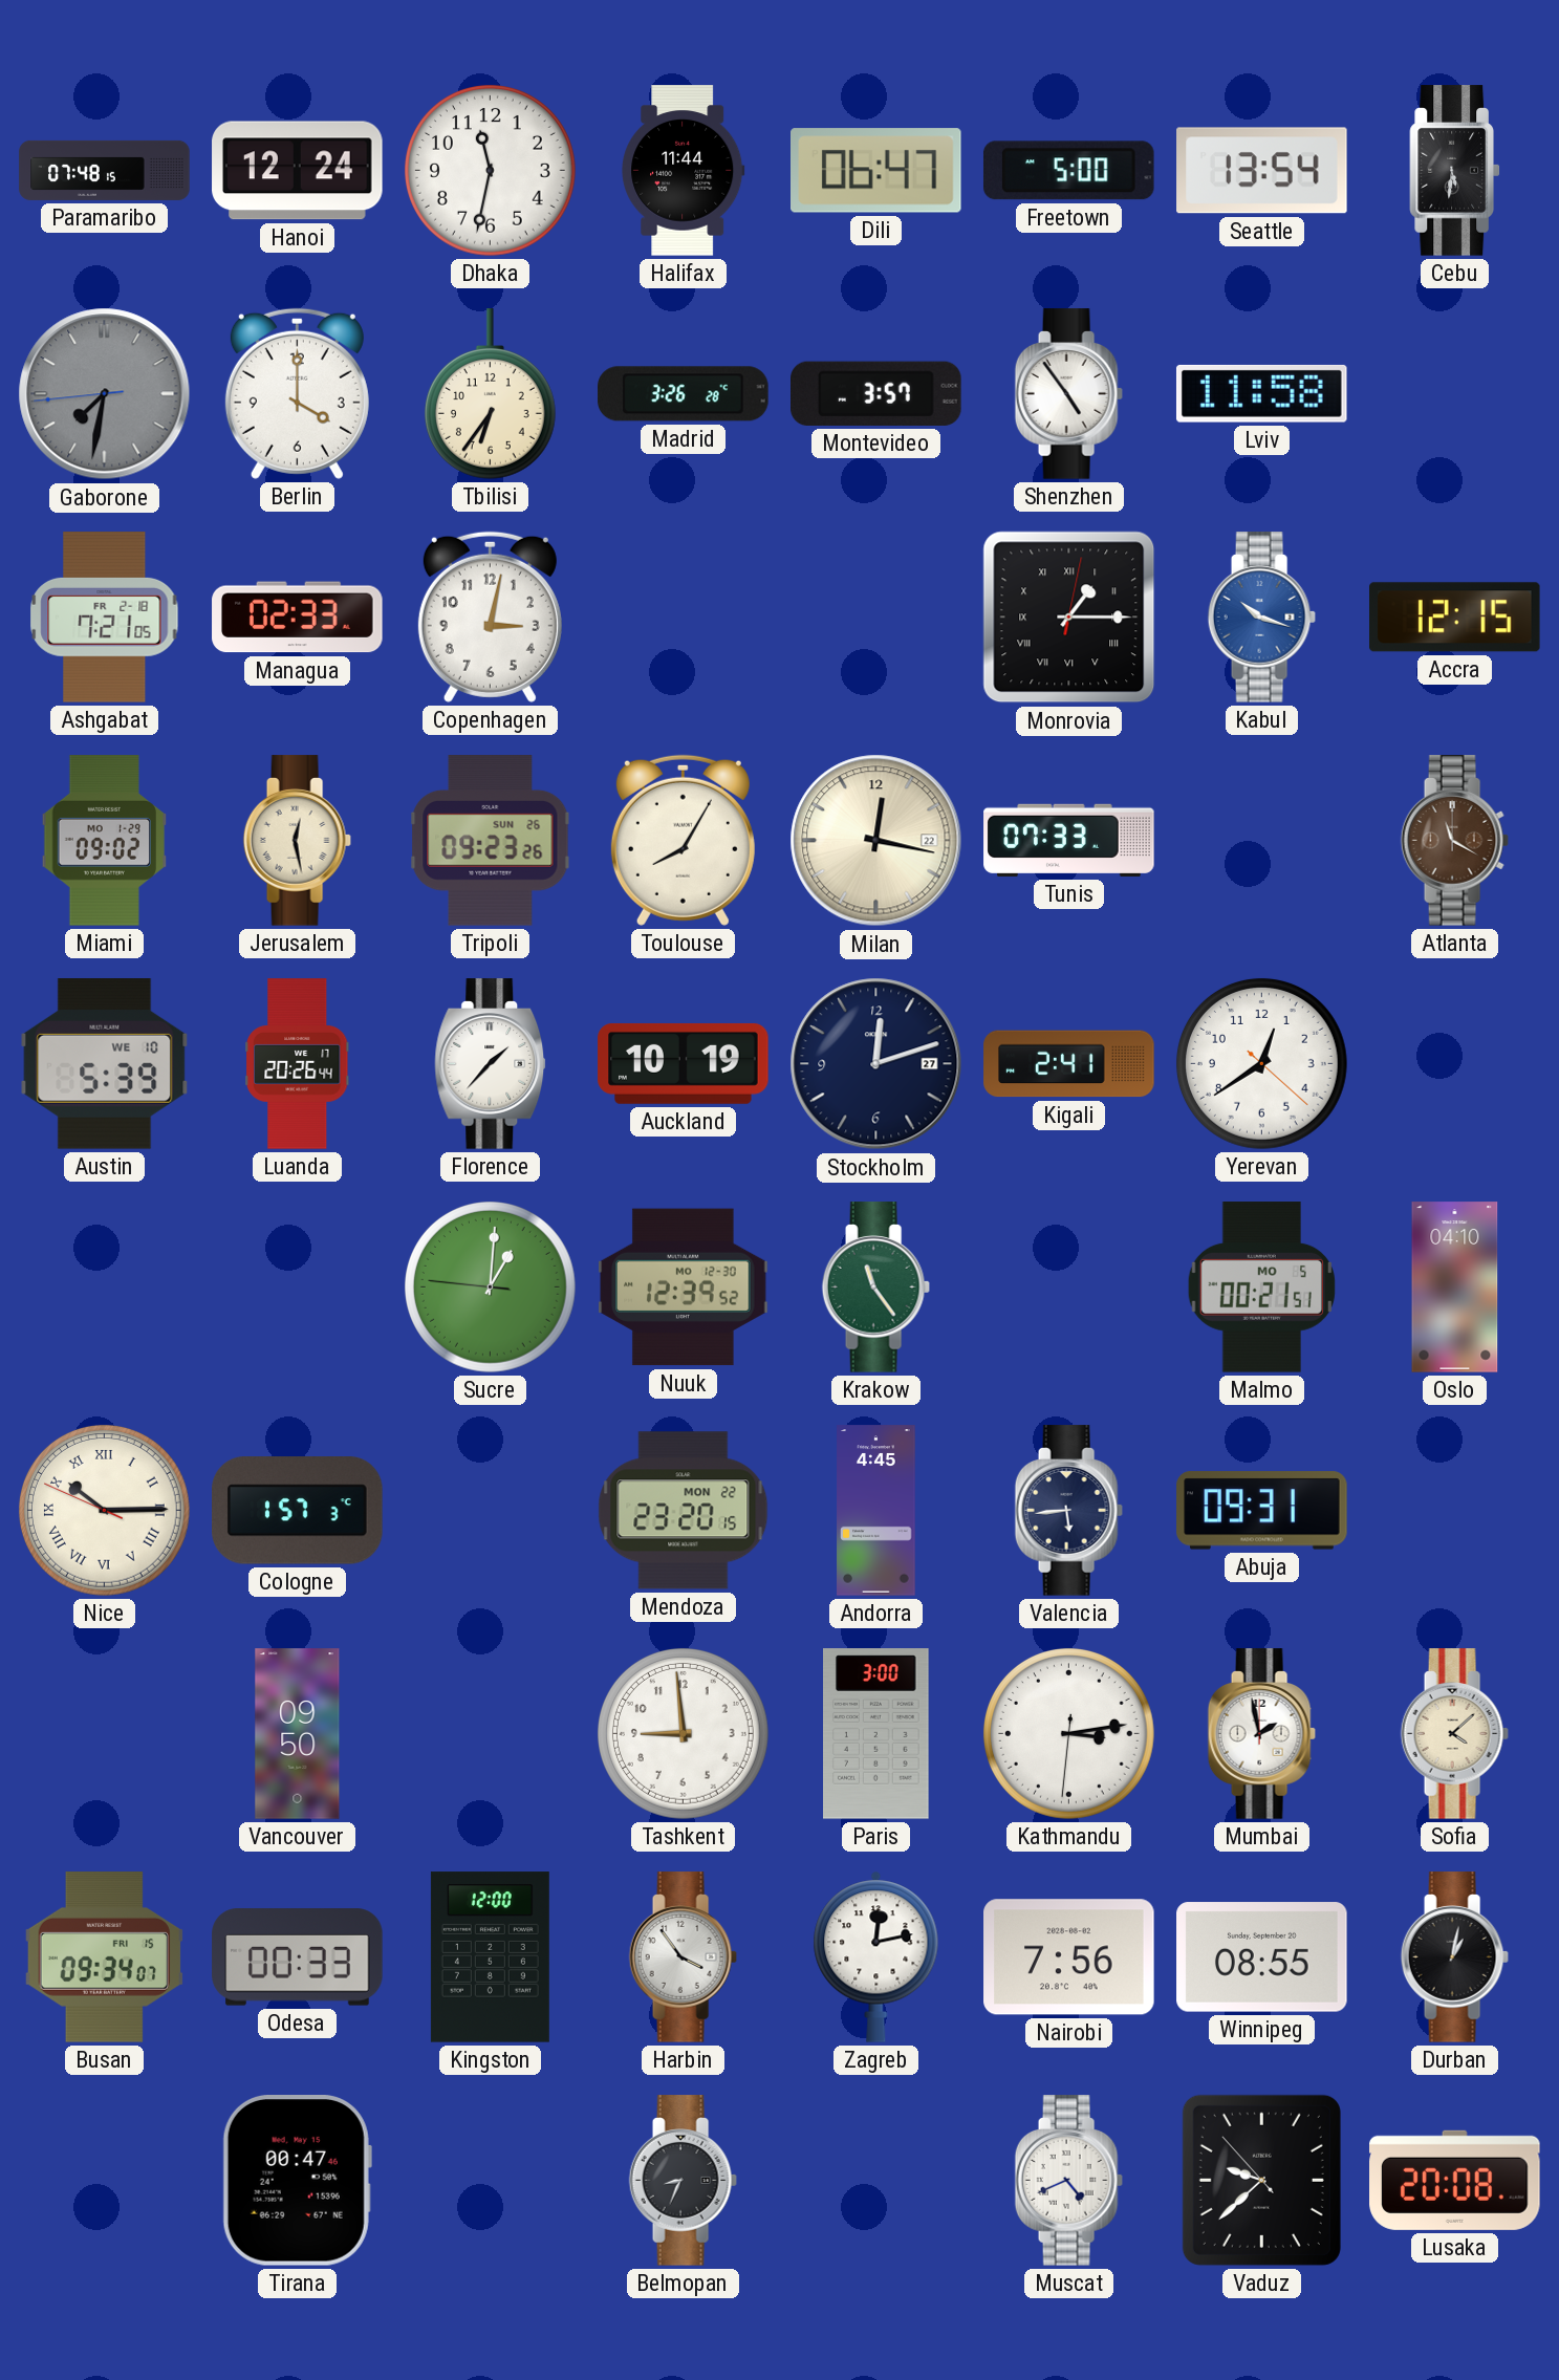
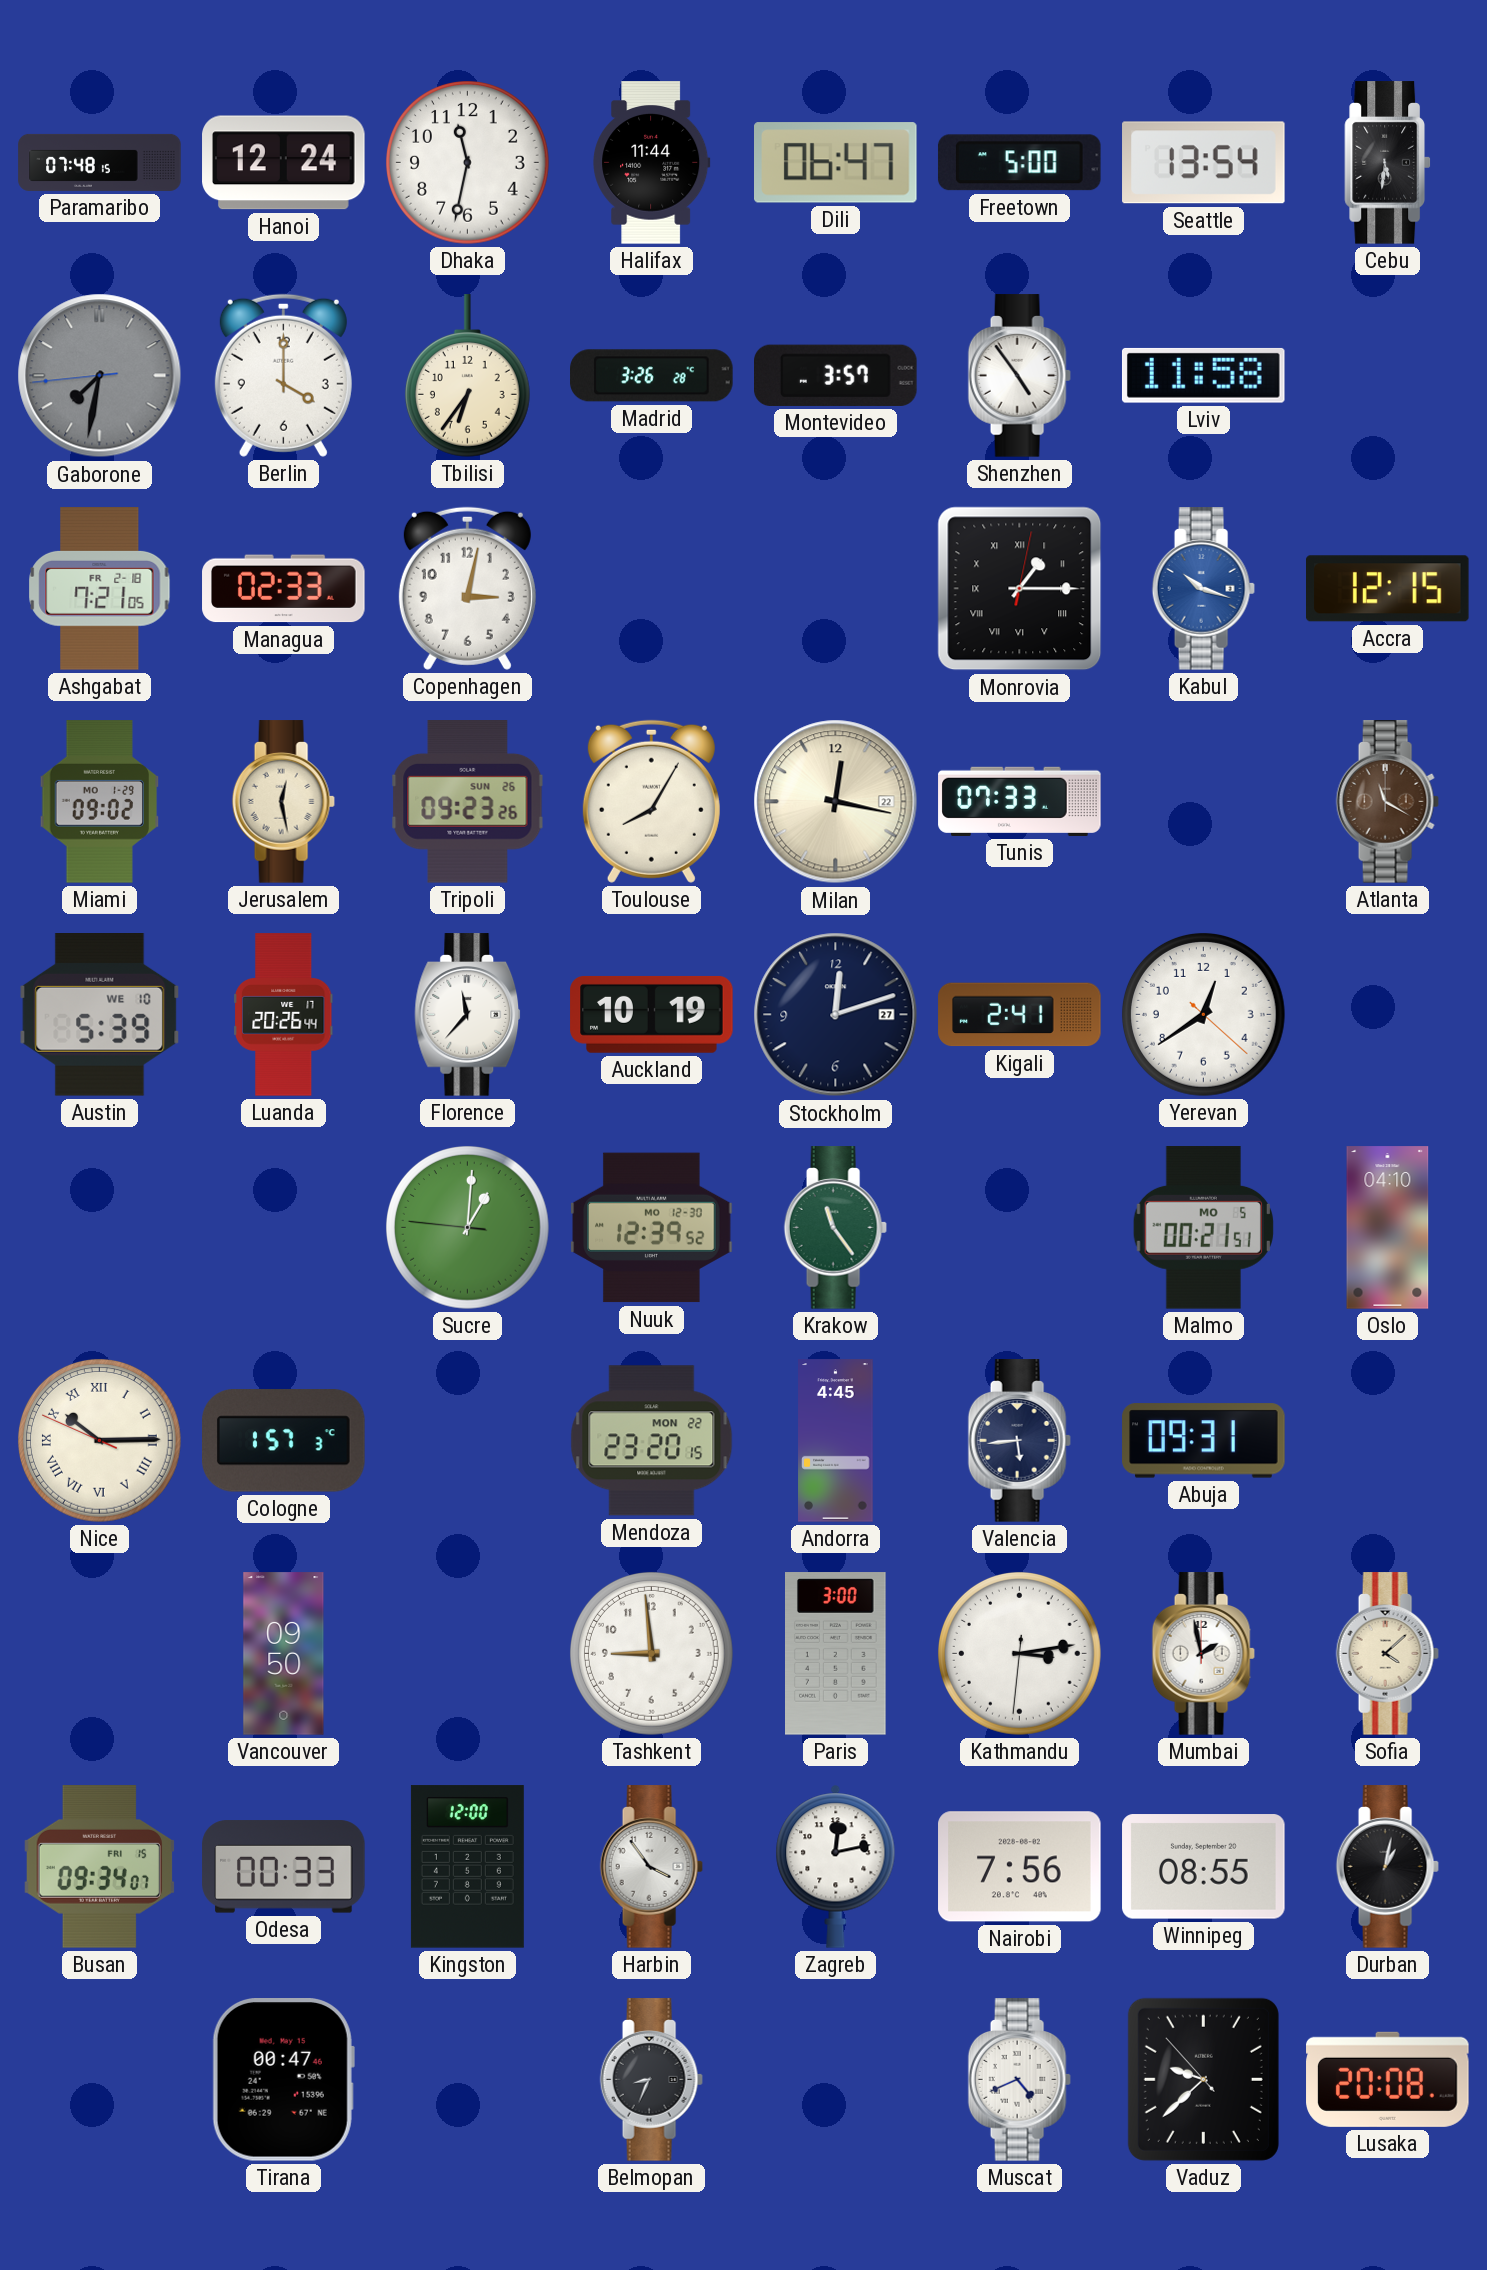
Florence: 1:37 -> 11:37
